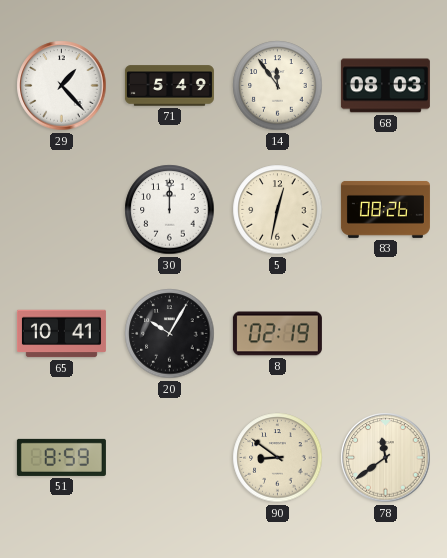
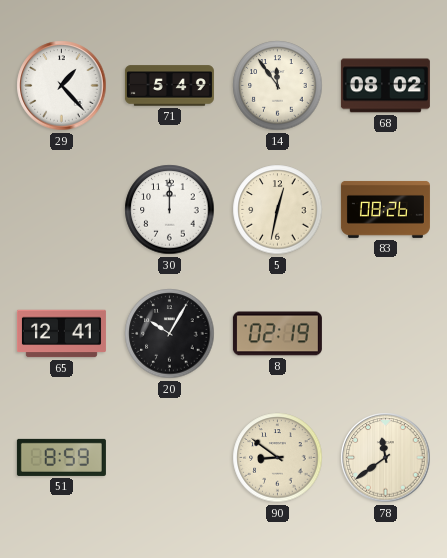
68: 08:03 -> 08:02
65: 10:41 -> 12:41
